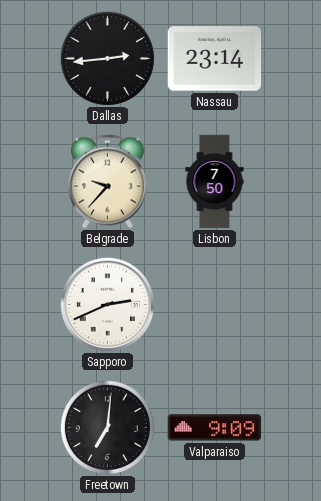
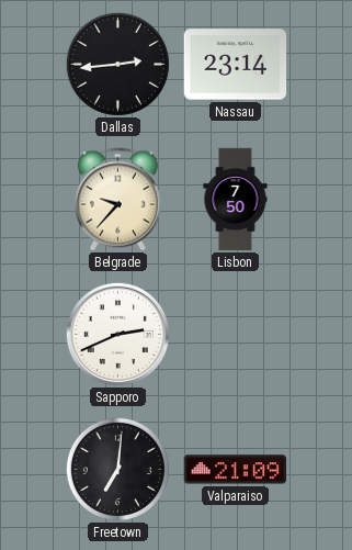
Valparaiso: 9:09 -> 21:09
